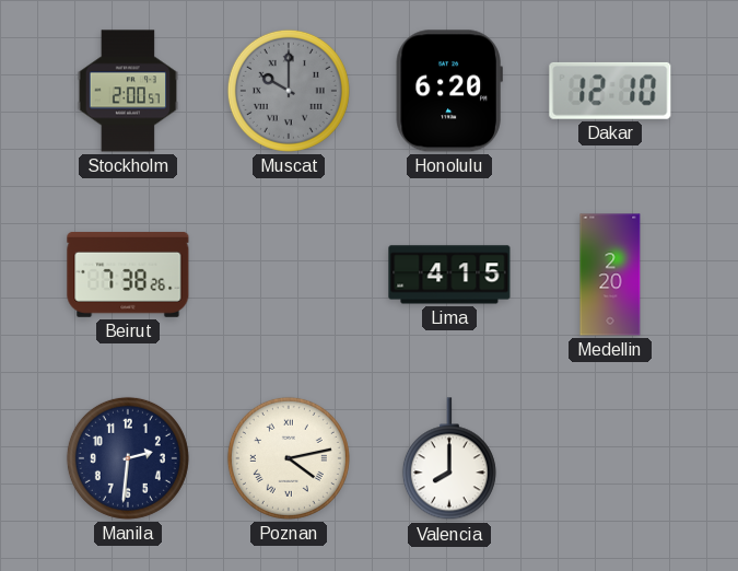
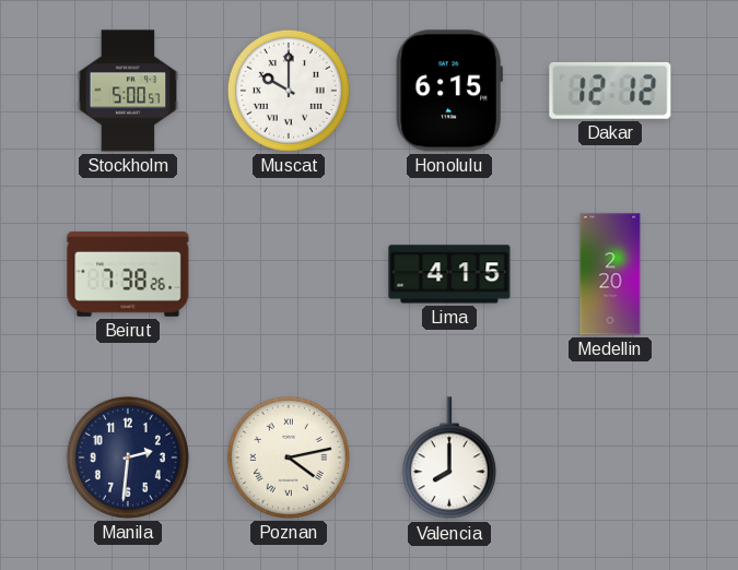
Stockholm: 2:00 -> 5:00
Muscat dial: grey -> white
Honolulu: 6:20 -> 6:15
Dakar: 12:10 -> 12:12
